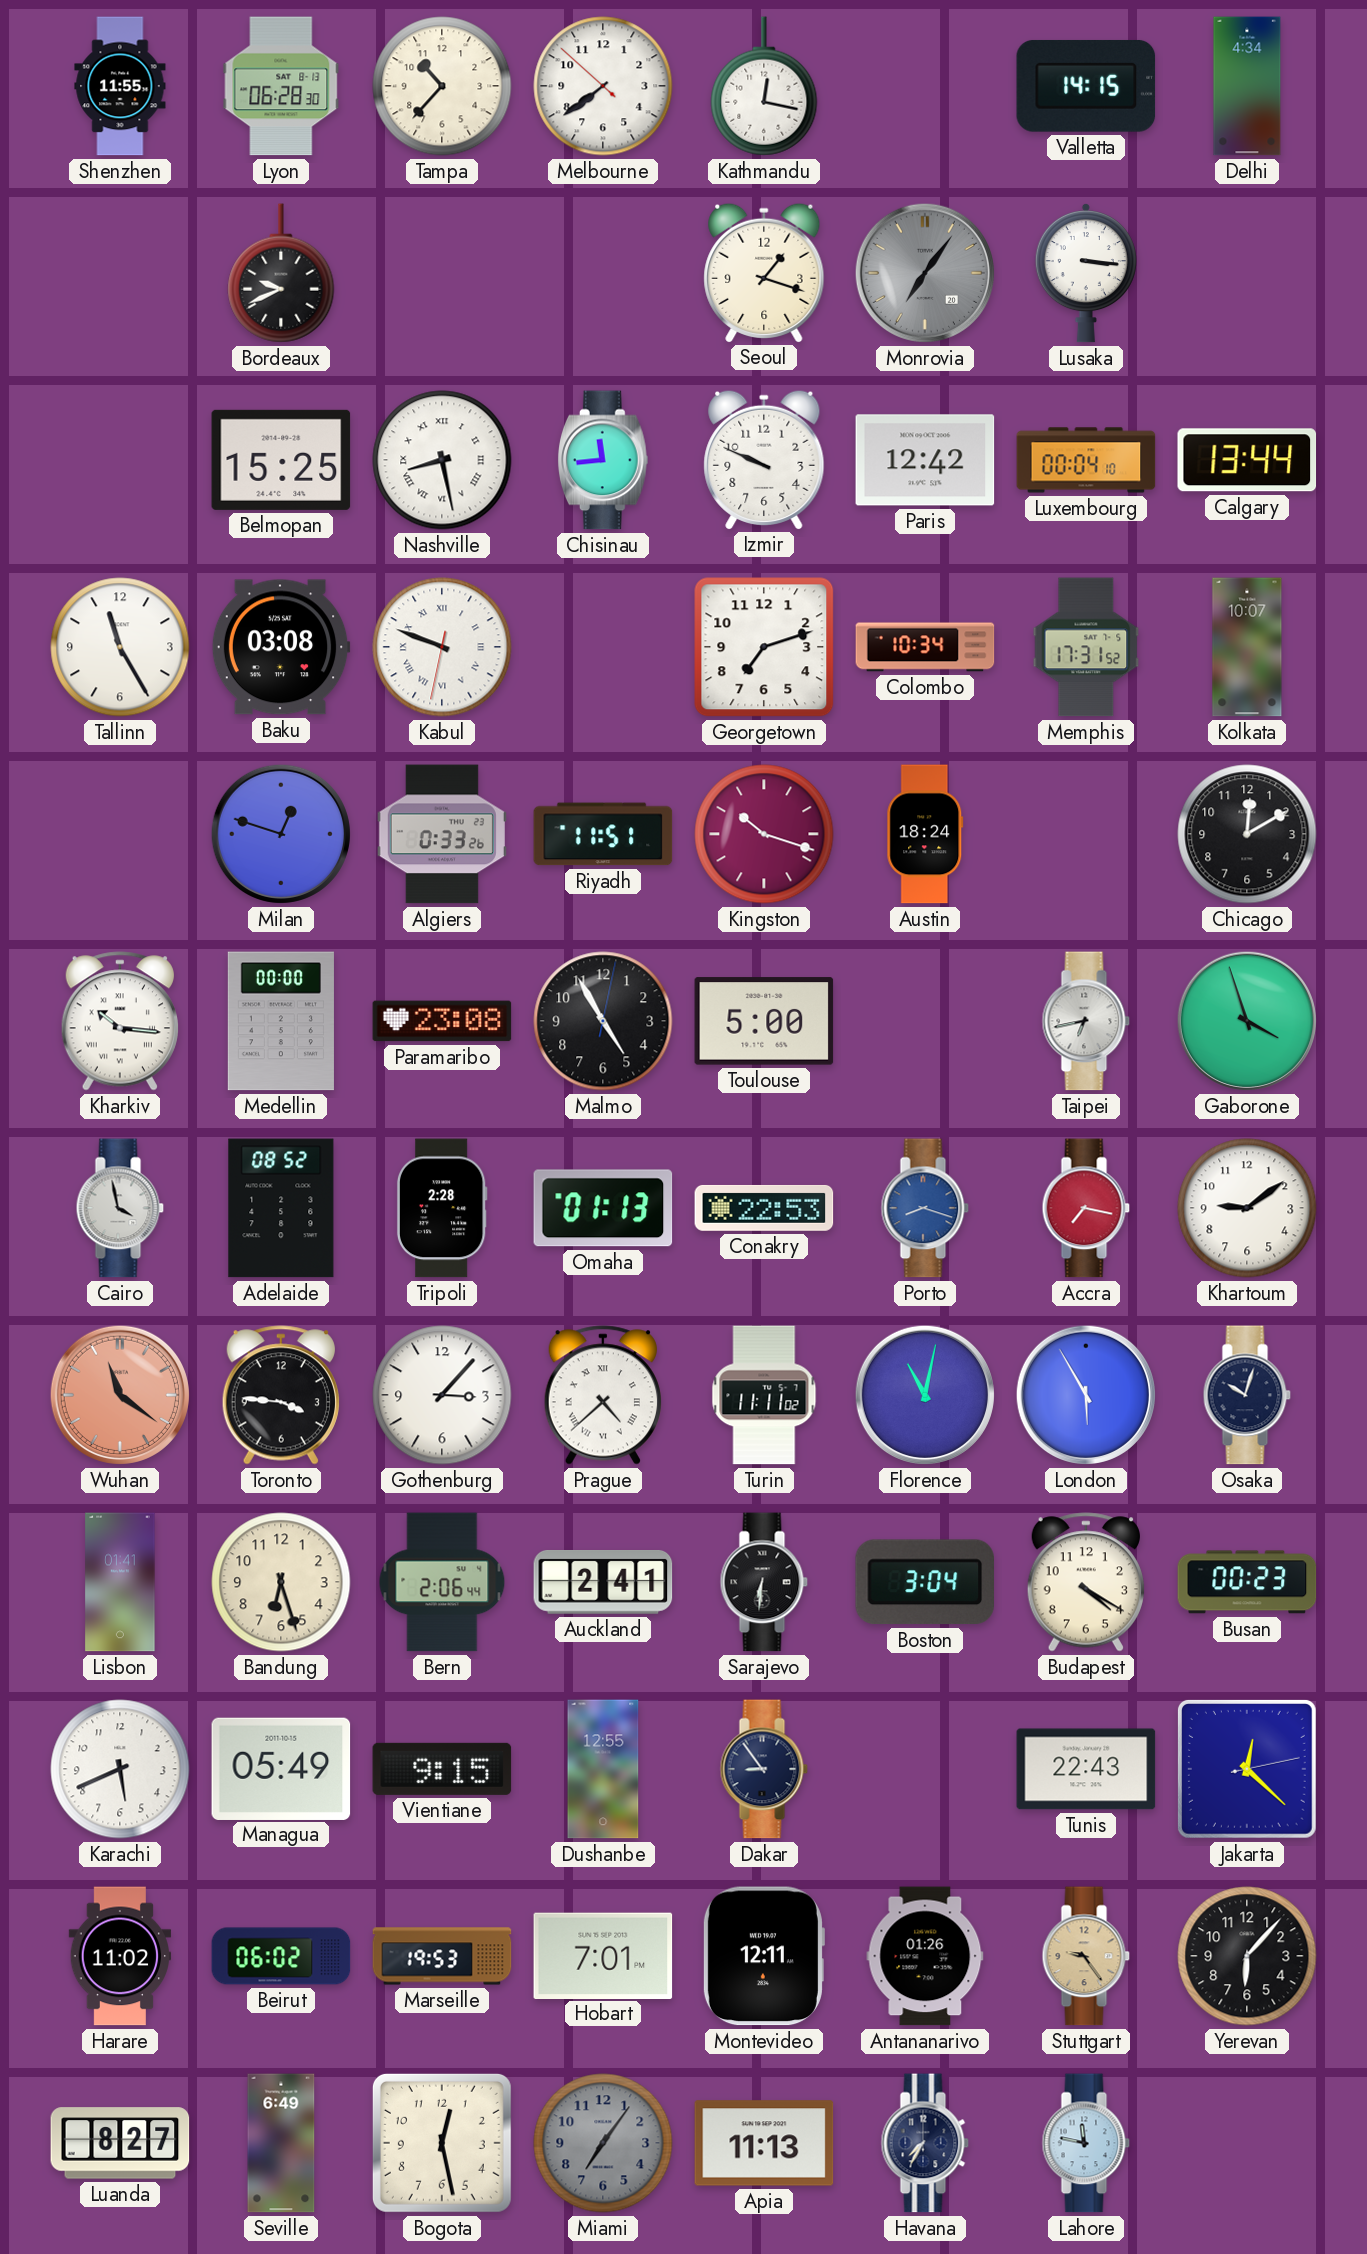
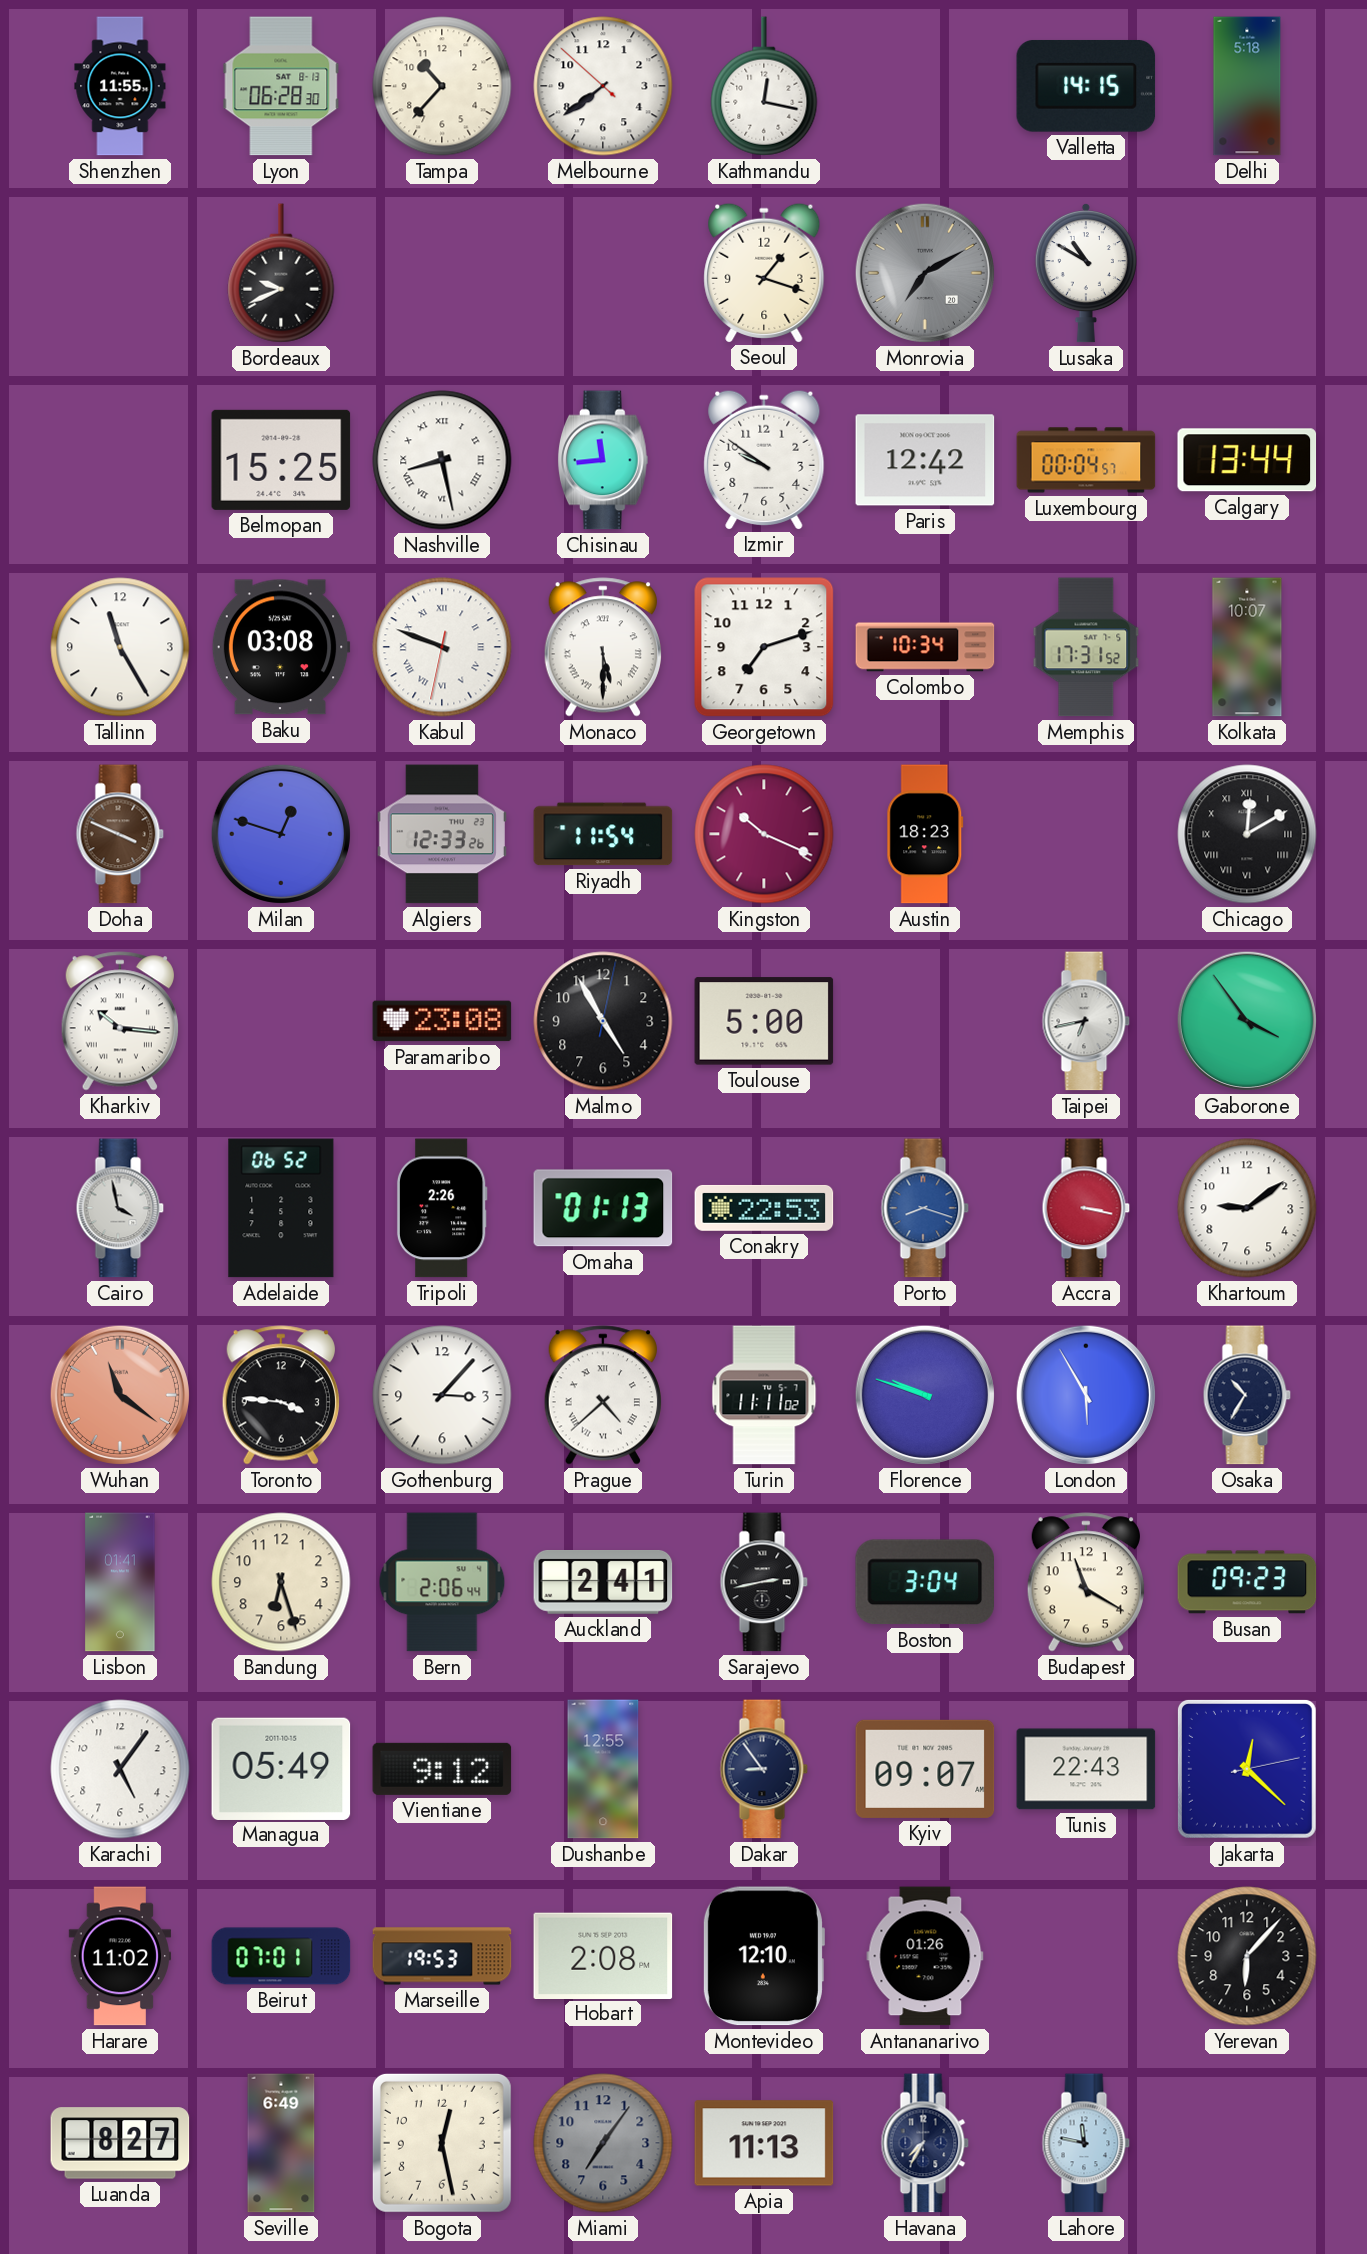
Delhi: 4:34 -> 5:18
Monrovia: 7:06 -> 7:10
Lusaka: 3:16 -> 10:50
Izmir: 9:49 -> 9:51
Luxembourg: 00:04:10 -> 00:04:57
Monaco: none -> 5:30
Doha: none -> 3:49
Algiers: 0:33 -> 12:33
Riyadh: 11:51 -> 11:54
Kingston: 10:18 -> 10:19
Austin: 18:24 -> 18:23
Chicago numerals: Arabic -> Roman
Medellin: 00:00 -> none
Gaborone: 3:57 -> 3:54
Adelaide: 08:52 -> 06:52
Tripoli: 2:28 -> 2:26
Accra: 7:17 -> 3:17
Florence: 11:02 -> 9:48
Osaka: 10:03 -> 10:35
Sarajevo: 6:31 -> 2:43
Budapest: 4:20 -> 11:20
Busan: 00:23 -> 09:23
Karachi: 5:41 -> 5:06
Vientiane: 9:15 -> 9:12
Kyiv: none -> 09:07
Beirut: 06:02 -> 07:01
Hobart: 7:01 -> 2:08
Montevideo: 12:11 -> 12:10
Stuttgart: 9:24 -> none
